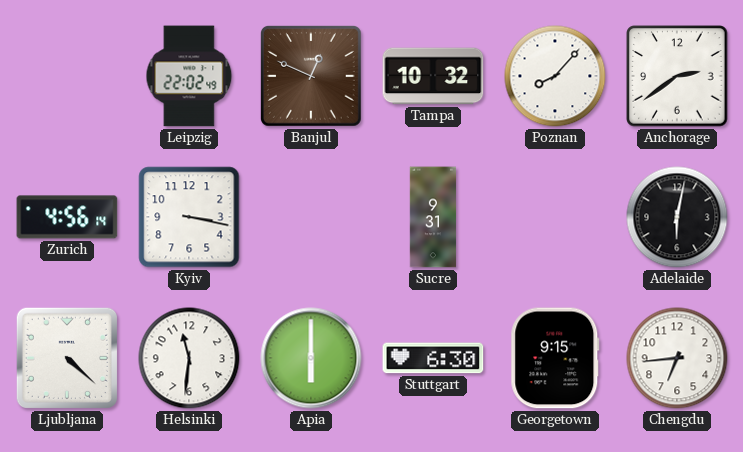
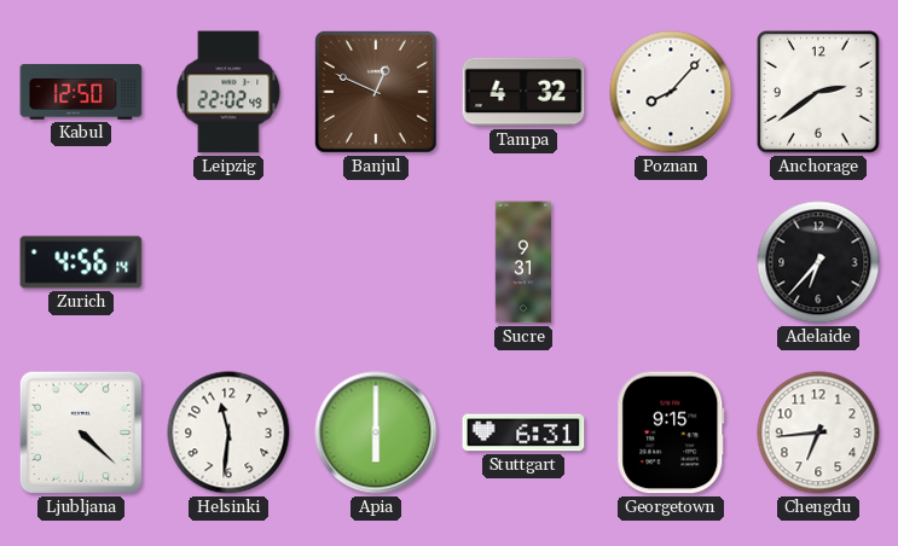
Kabul: none -> 12:50
Tampa: 10:32 -> 4:32
Kyiv: 3:17 -> none
Adelaide: 6:02 -> 6:37
Stuttgart: 6:30 -> 6:31
